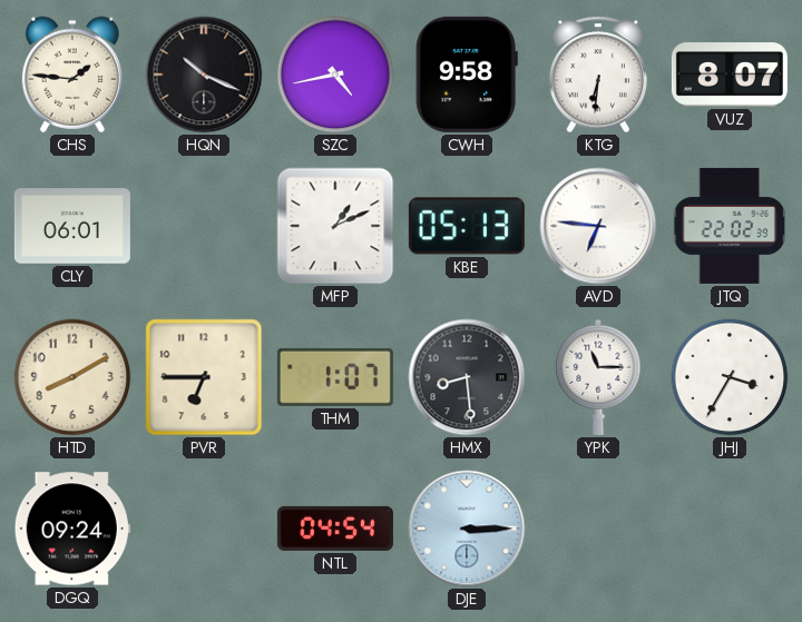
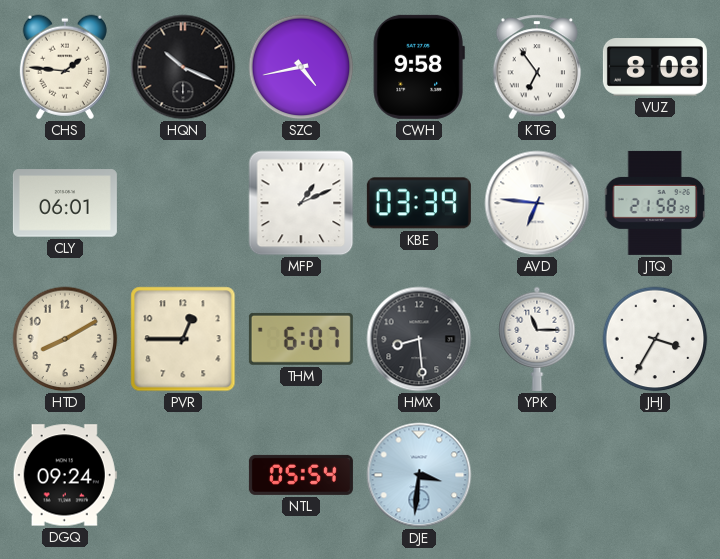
KTG: 6:31 -> 6:54
VUZ: 8:07 -> 8:08
KBE: 05:13 -> 03:39
JTQ: 22:02 -> 21:58
PVR: 6:45 -> 12:45
THM: 1:07 -> 6:07
NTL: 04:54 -> 05:54
DJE: 3:15 -> 3:31
